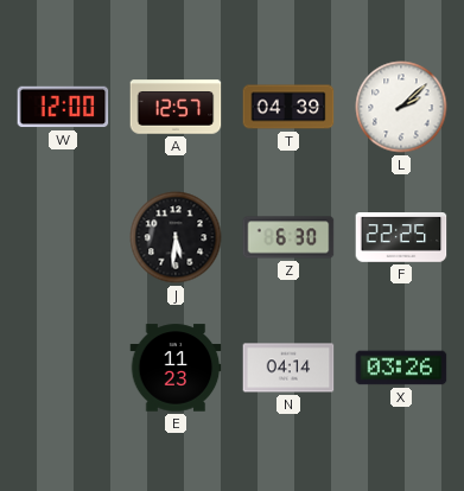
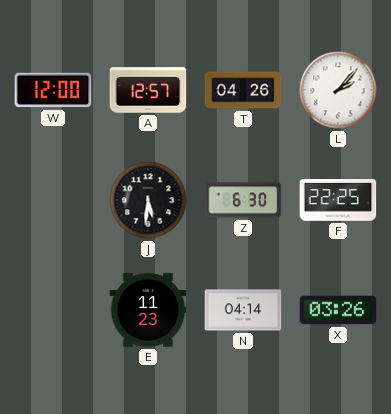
T: 04:39 -> 04:26
L: 2:08 -> 2:07
